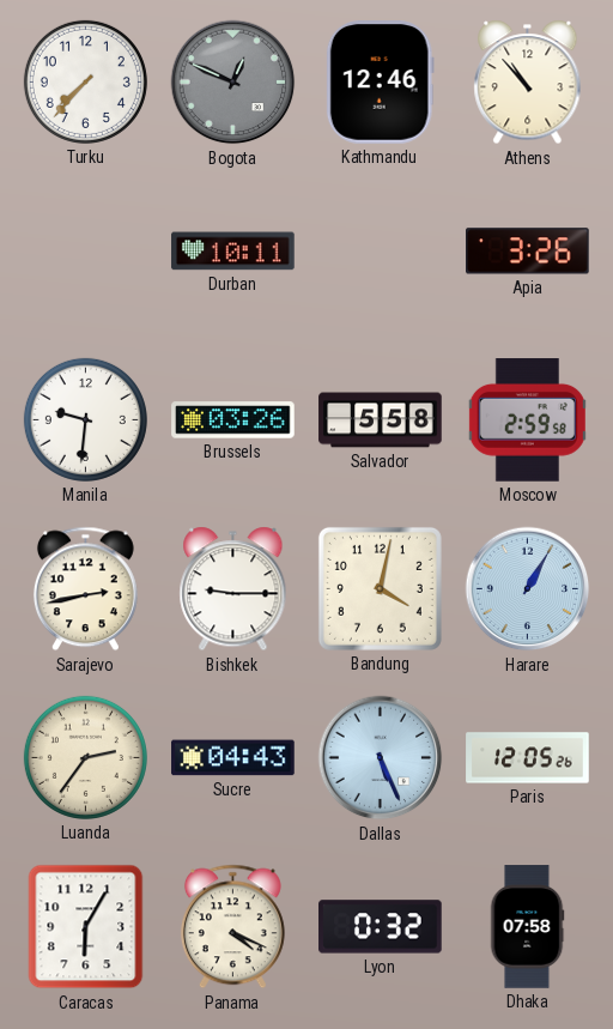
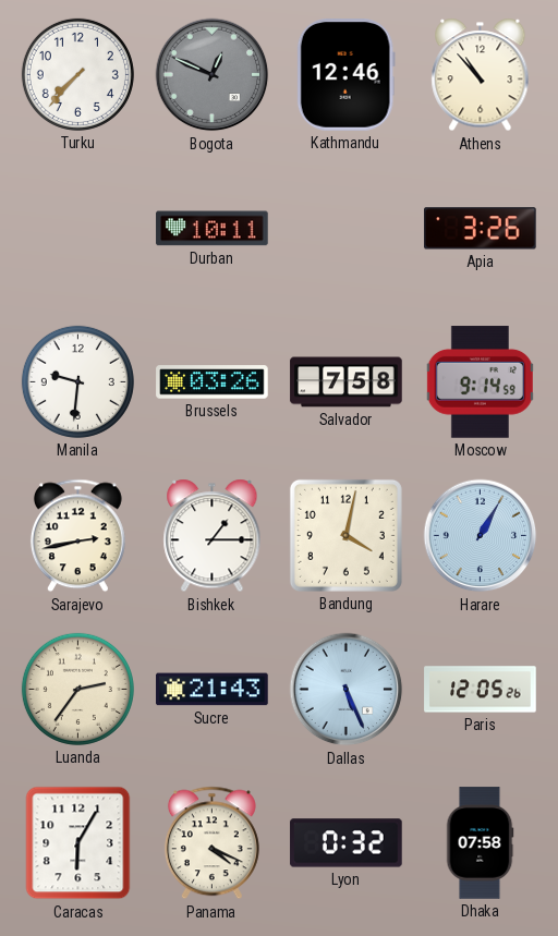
Salvador: 5:58 -> 7:58
Moscow: 2:59 -> 9:14
Bishkek: 9:15 -> 1:15
Sucre: 04:43 -> 21:43
